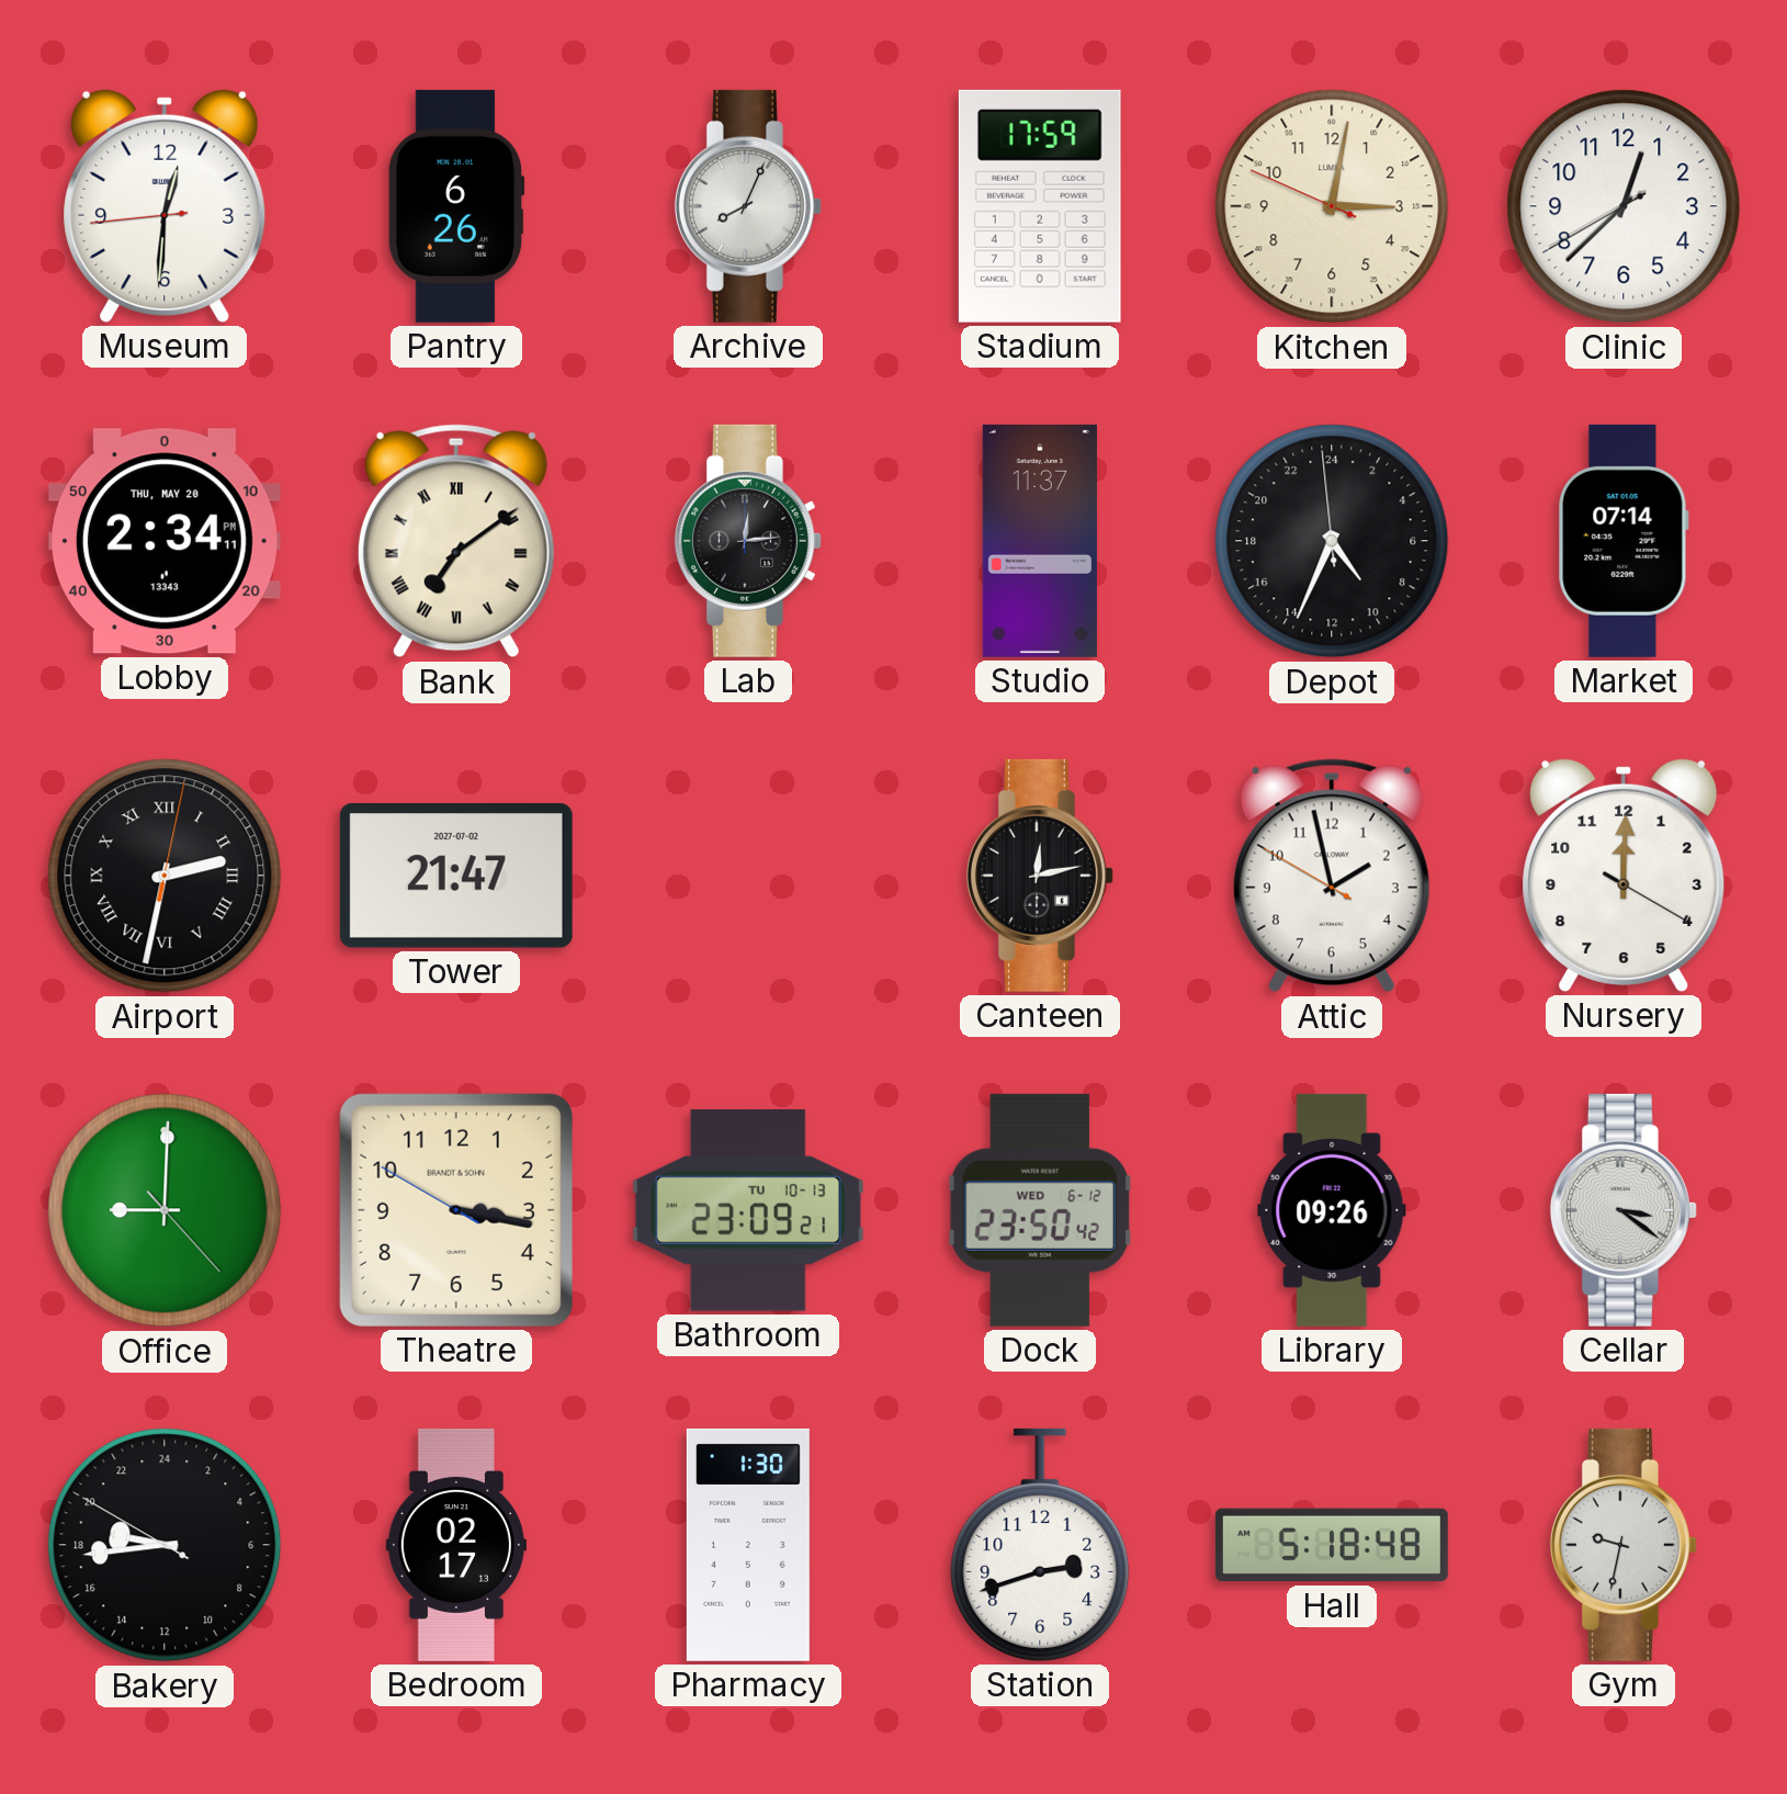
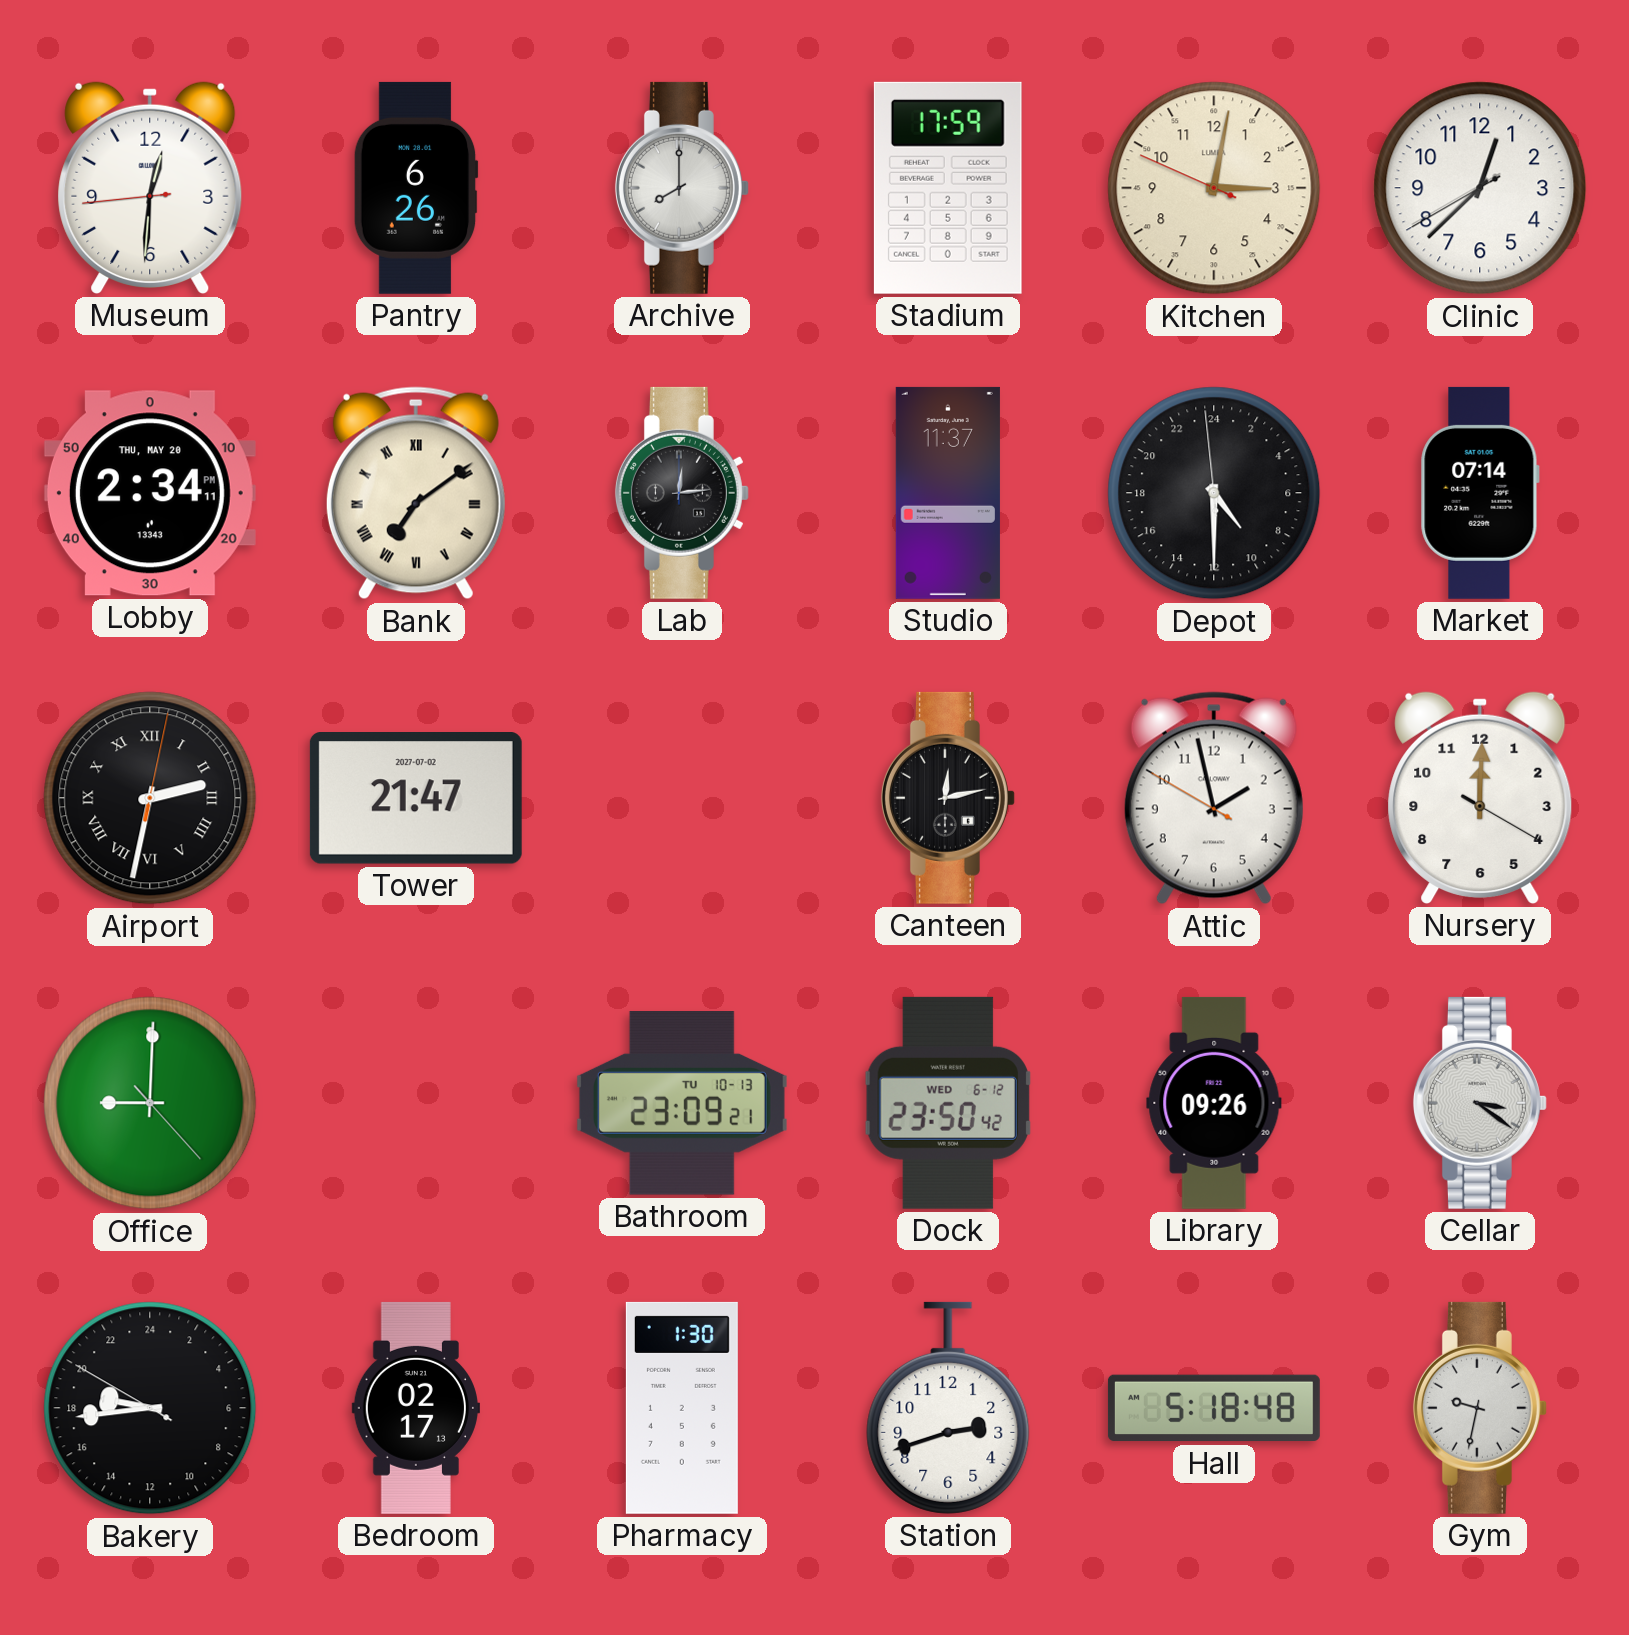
Archive: 8:04 -> 8:00
Depot: 9:33 -> 9:29
Theatre: 3:16 -> none
